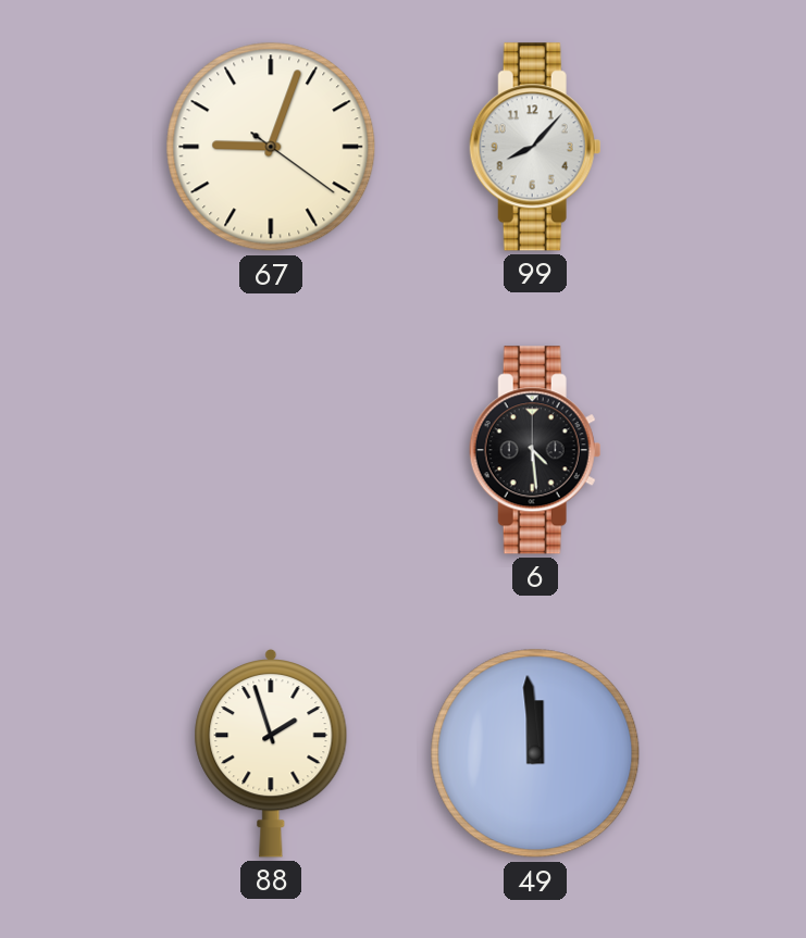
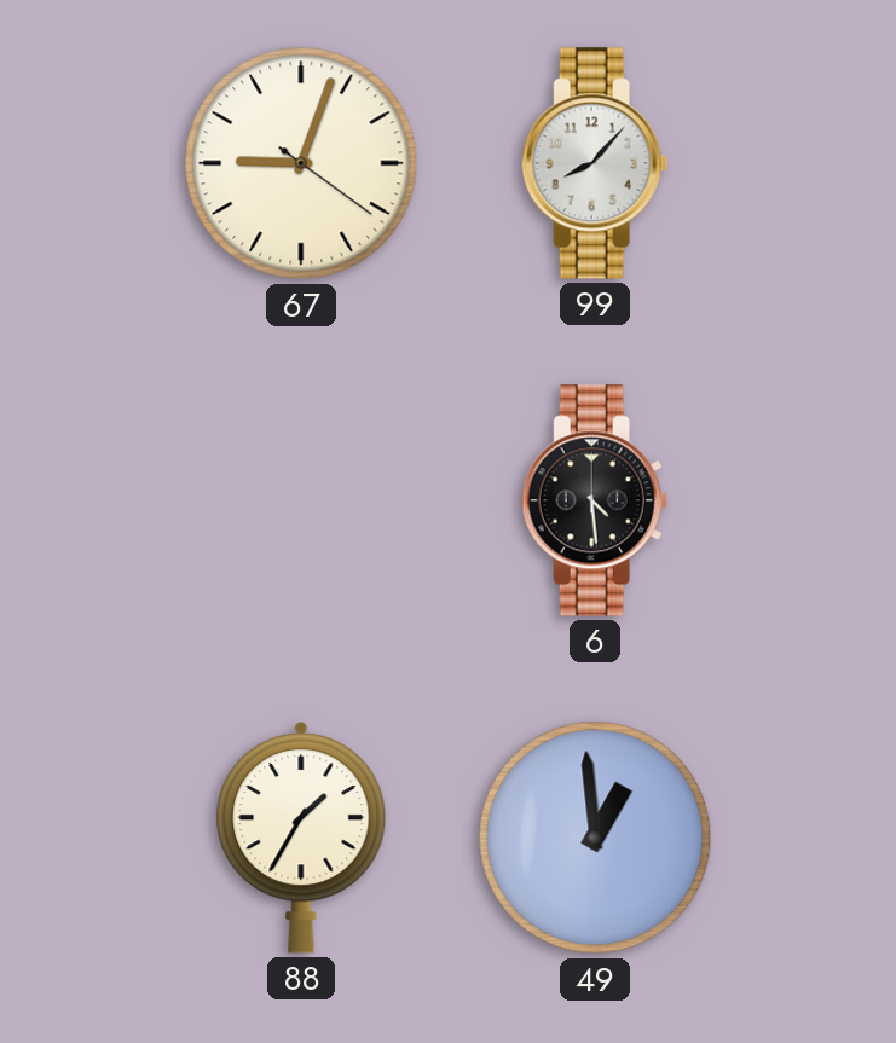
88: 1:57 -> 1:35
49: 11:59 -> 12:59
